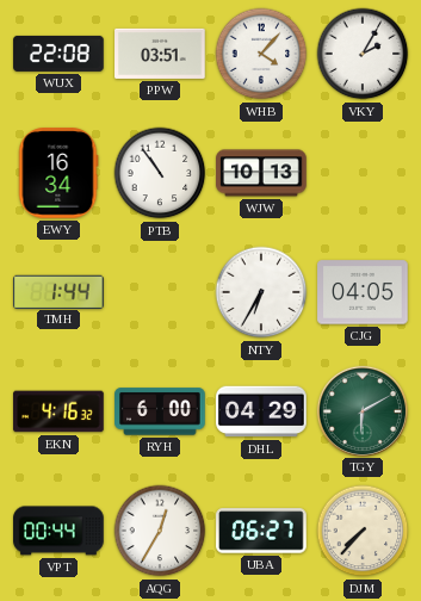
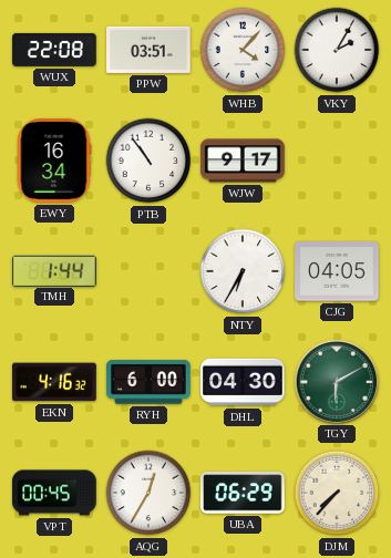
WJW: 10:13 -> 9:17
DHL: 04:29 -> 04:30
VPT: 00:44 -> 00:45
UBA: 06:27 -> 06:29
